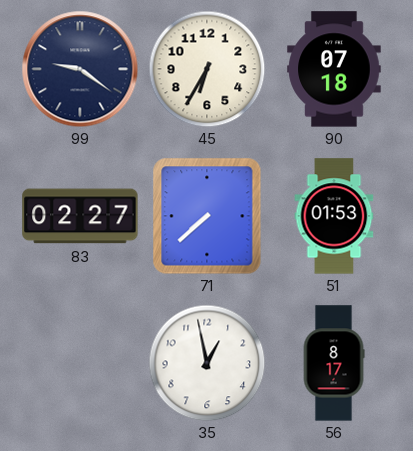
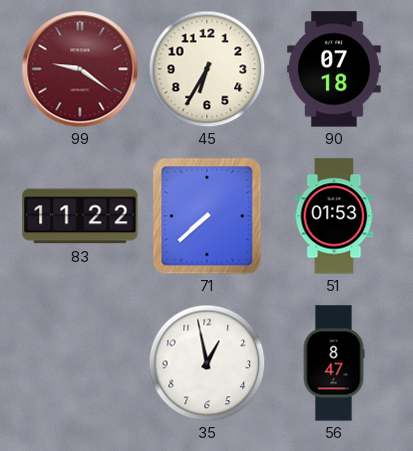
99 dial: navy -> burgundy
83: 02:27 -> 11:22
56: 8:17 -> 8:47
